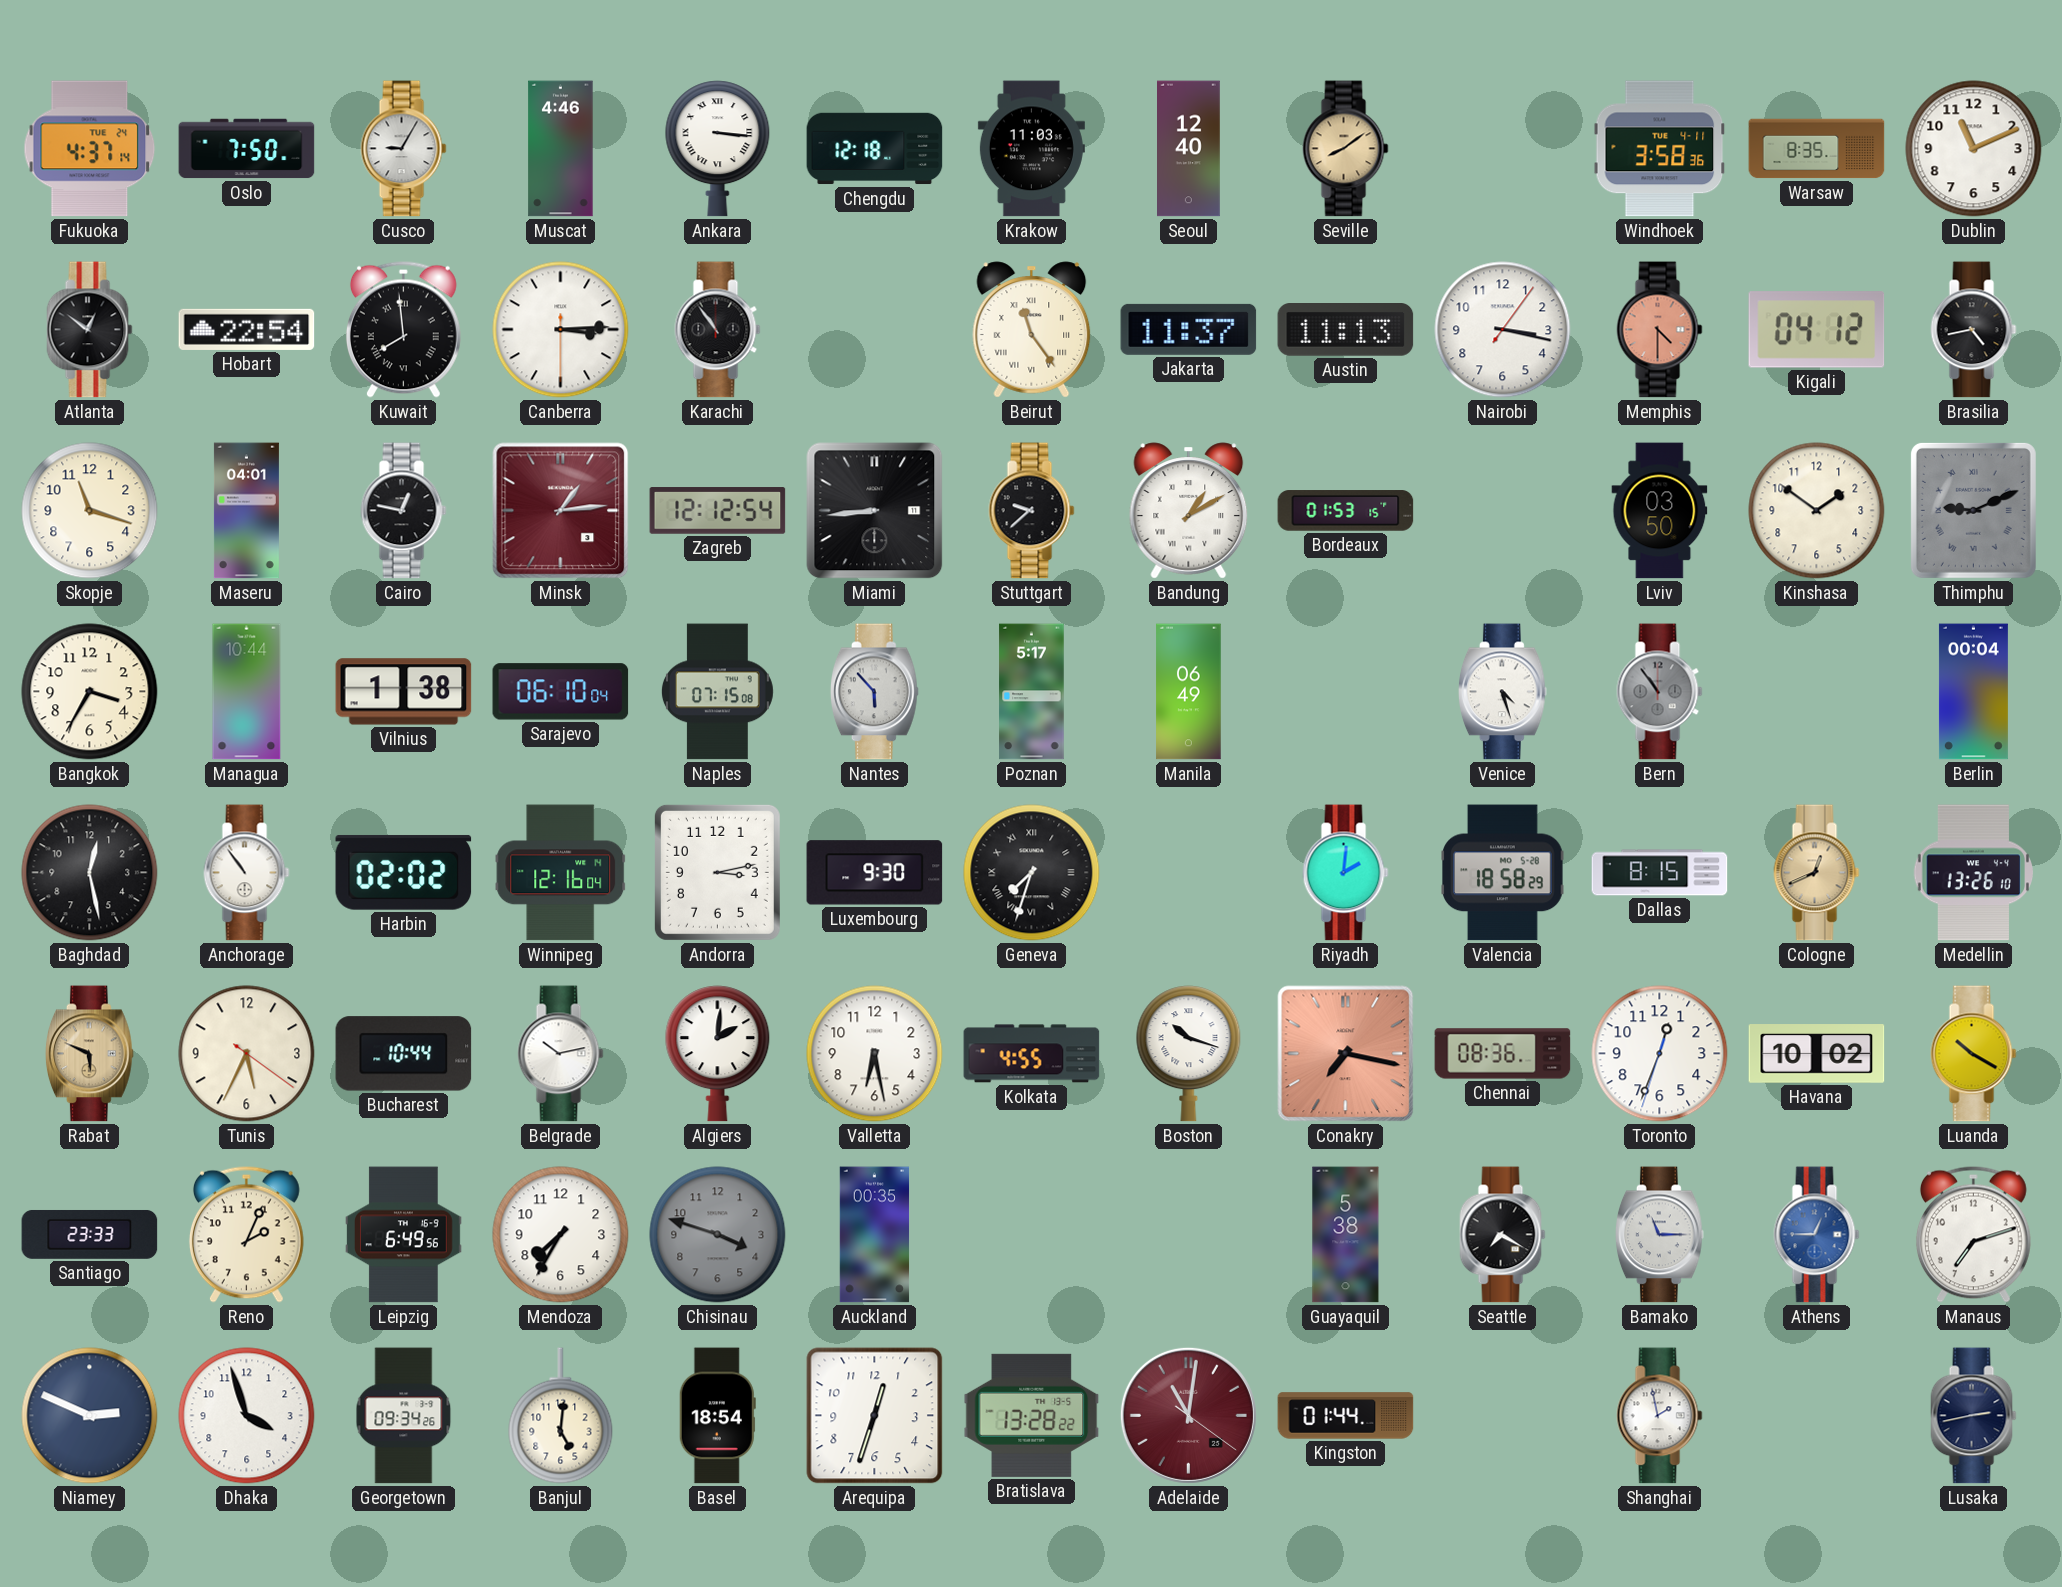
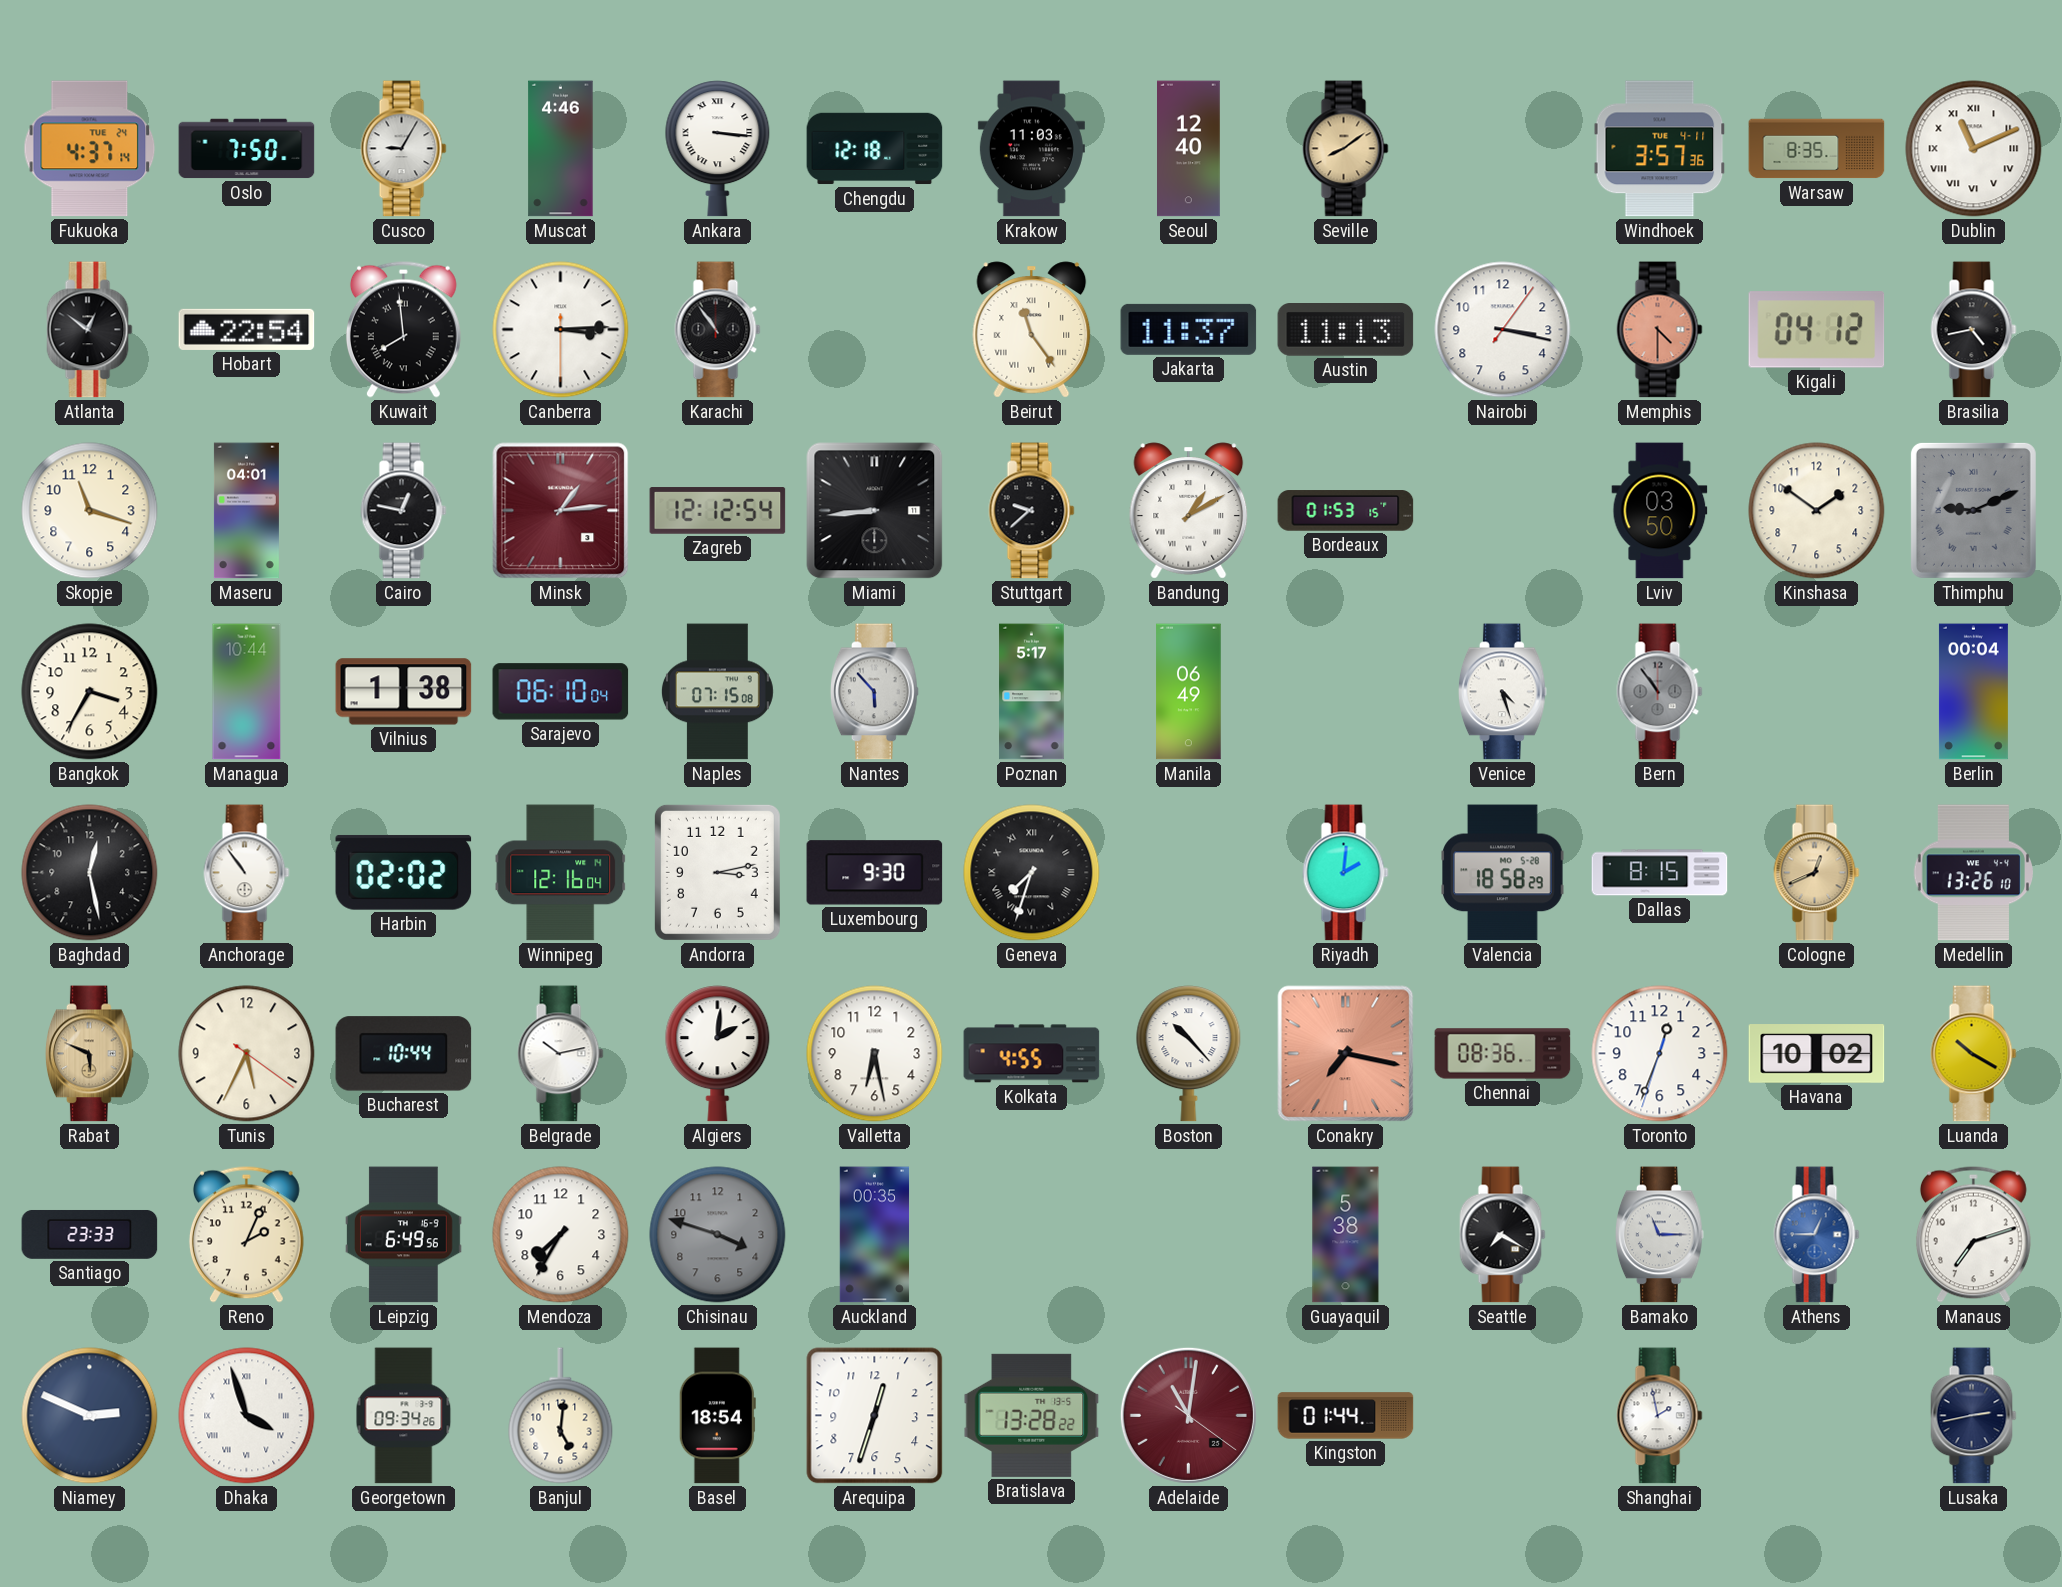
Windhoek: 3:58 -> 3:57
Dublin numerals: Arabic -> Roman
Boston: 10:18 -> 10:23
Dhaka numerals: Arabic -> Roman
